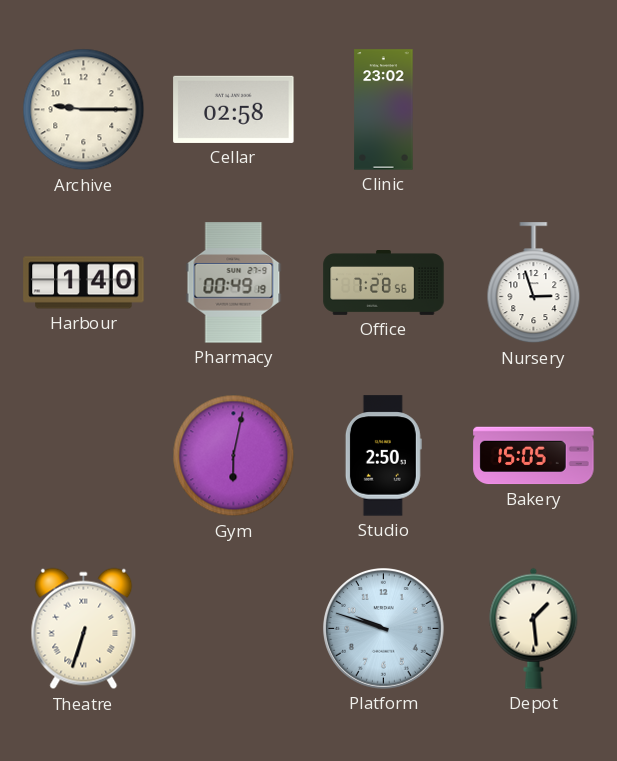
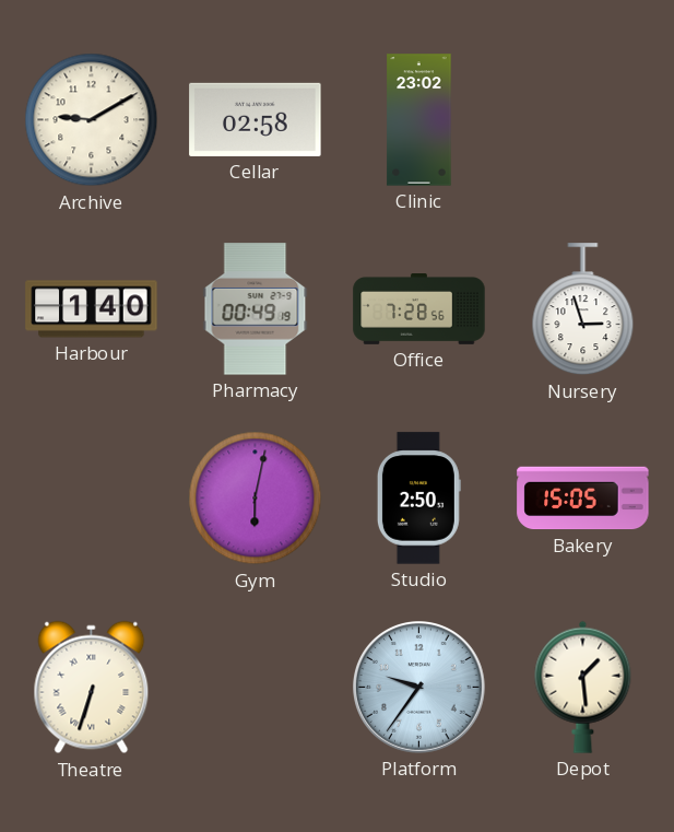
Archive: 9:15 -> 9:10
Platform: 9:48 -> 9:36
